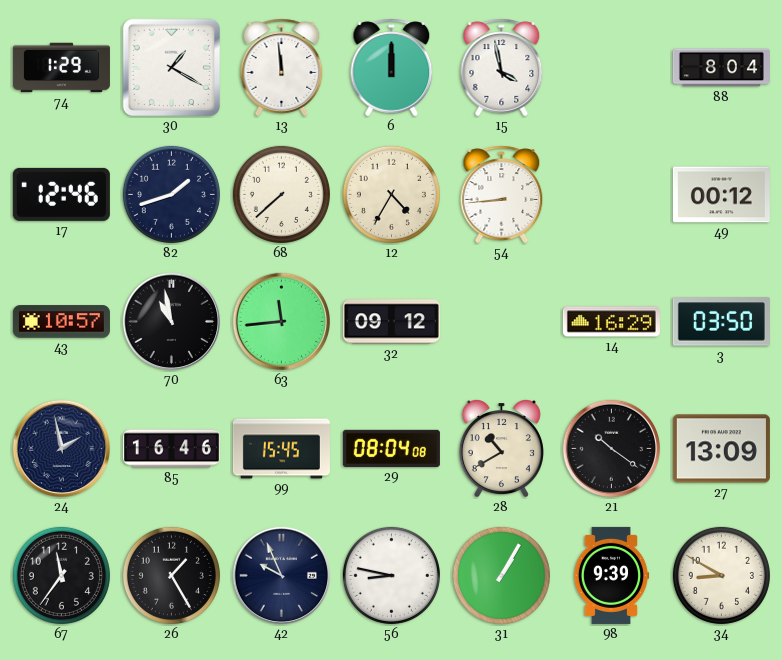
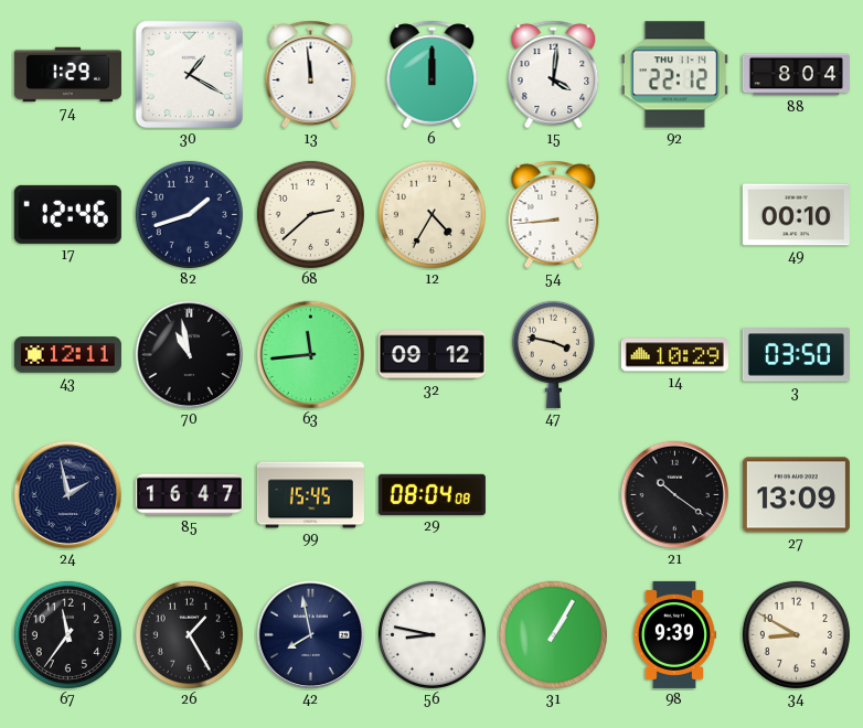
15: 3:58 -> 4:01
92: none -> 22:12
68: 7:38 -> 2:38
49: 00:12 -> 00:10
43: 10:57 -> 12:11
47: none -> 3:47
14: 16:29 -> 10:29
85: 16:46 -> 16:47
28: 10:40 -> none
42: 9:56 -> 7:58
